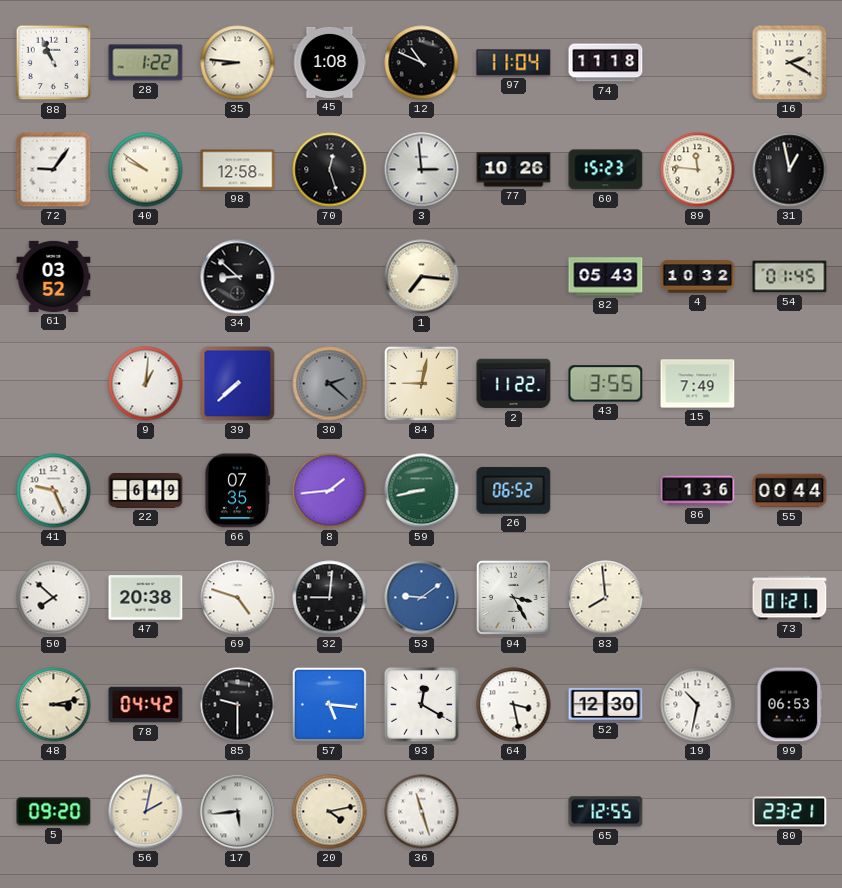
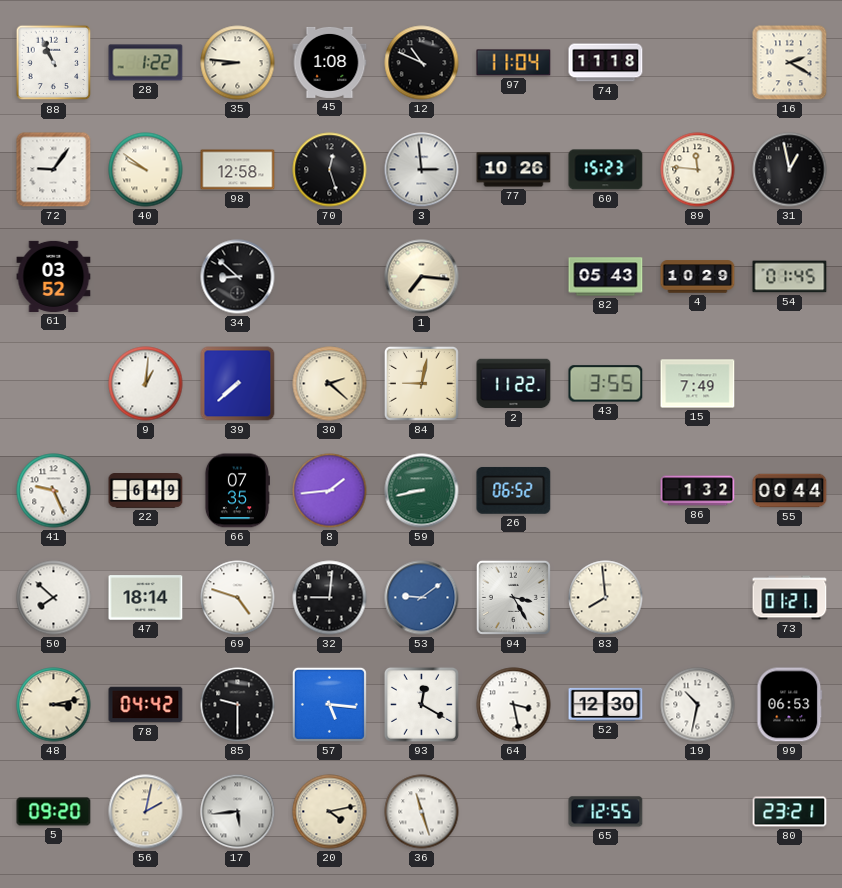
4: 10:32 -> 10:29
30 dial: grey -> cream
86: 1:36 -> 1:32
47: 20:38 -> 18:14
